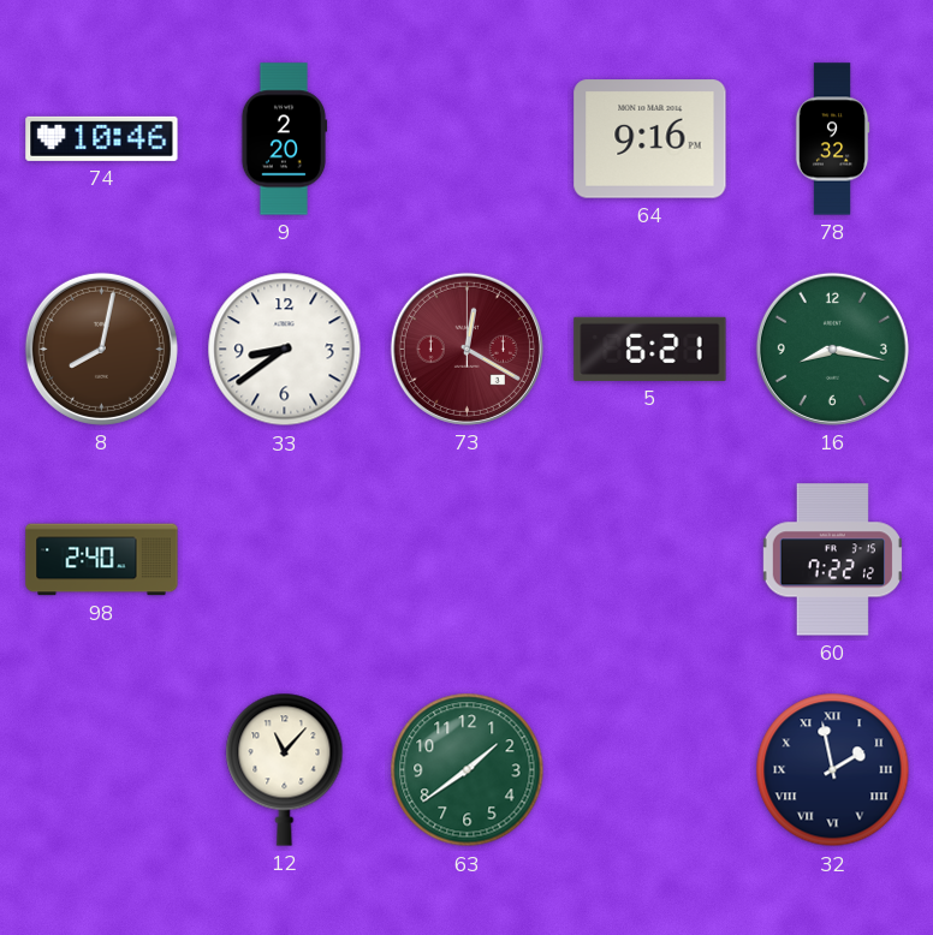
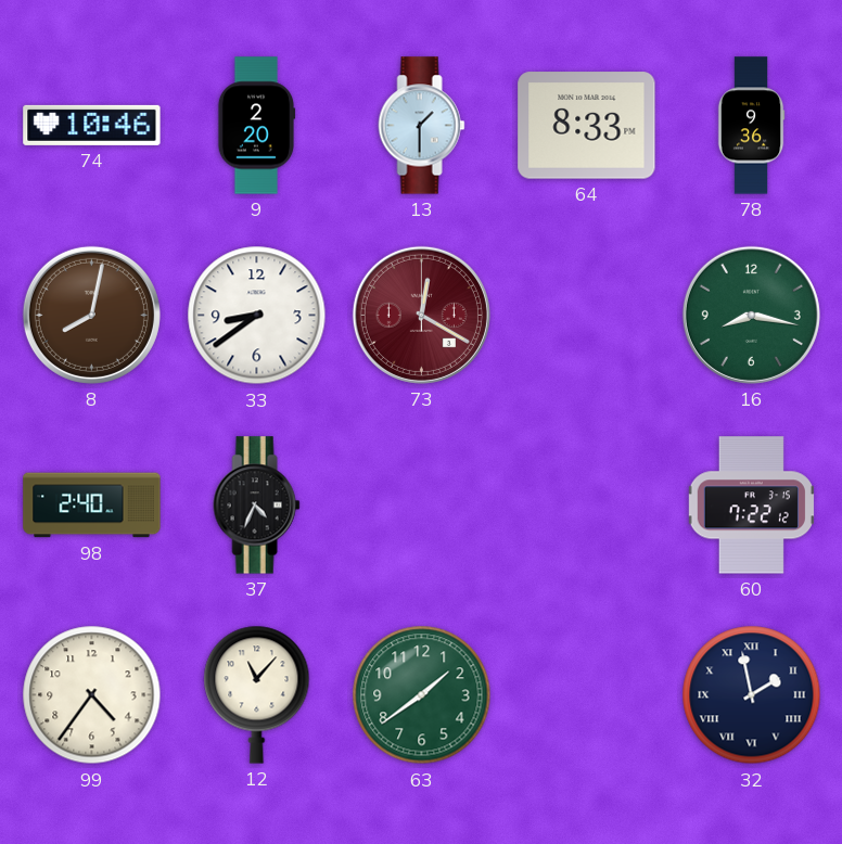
13: none -> 1:30
64: 9:16 -> 8:33
78: 9:32 -> 9:36
5: 6:21 -> none
37: none -> 4:34
99: none -> 4:36
